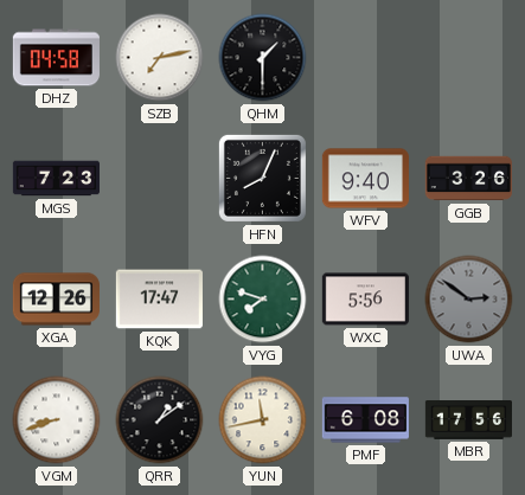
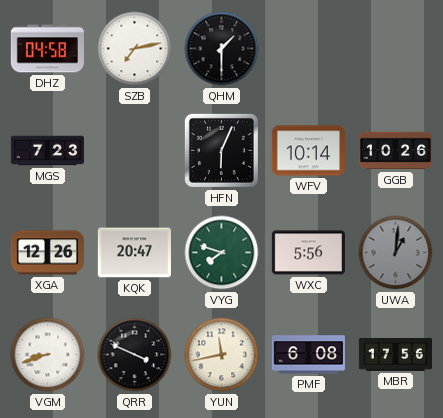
HFN: 8:04 -> 6:04
WFV: 9:40 -> 10:14
GGB: 3:26 -> 10:26
KQK: 17:47 -> 20:47
UWA: 2:51 -> 1:01
QRR: 1:09 -> 3:49
